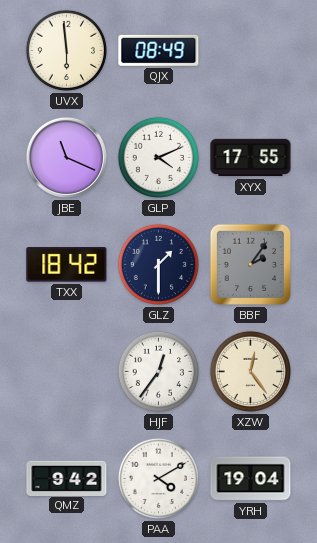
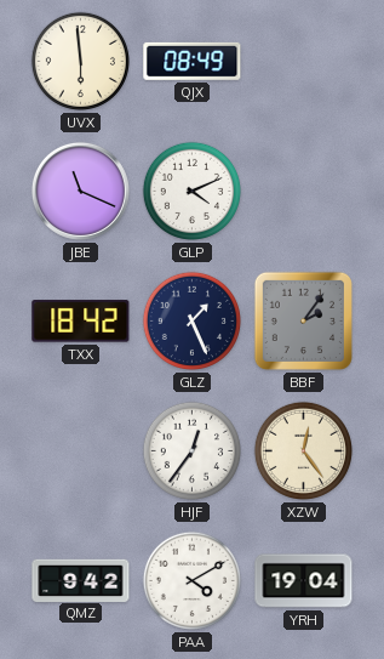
XYX: 17:55 -> none
GLZ: 1:30 -> 1:26
